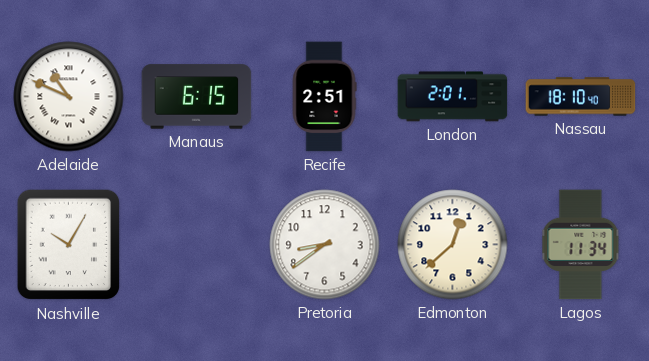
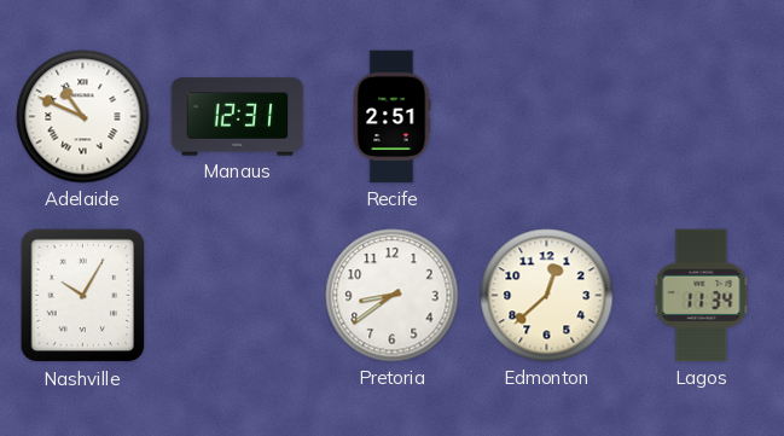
Manaus: 6:15 -> 12:31
London: 2:01 -> none
Nassau: 18:10 -> none
